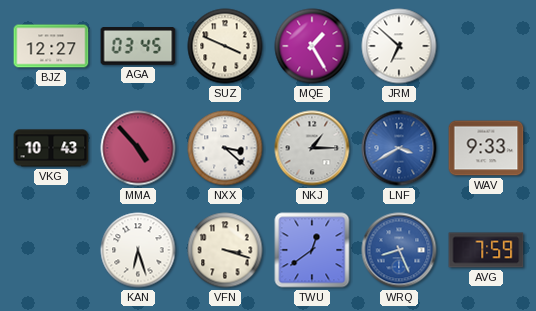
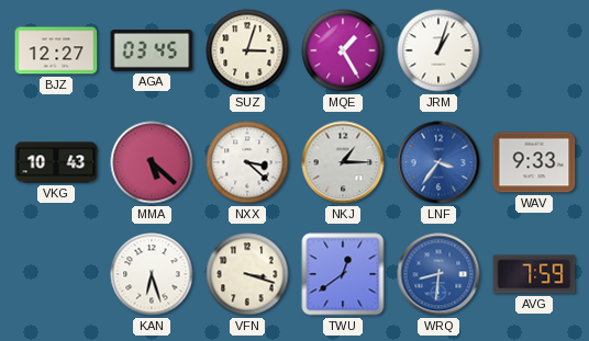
SUZ: 3:49 -> 3:03
JRM: 6:52 -> 1:03
MMA: 4:53 -> 5:22
LNF: 3:40 -> 3:36
WRQ: 8:26 -> 8:31
